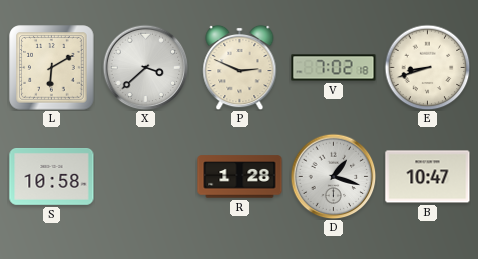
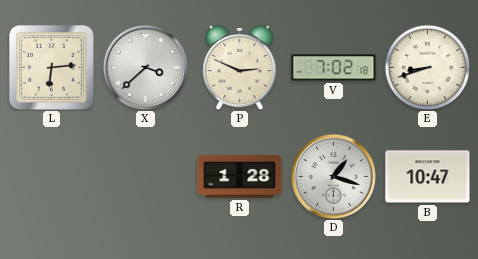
L: 6:10 -> 6:14
S: 10:58 -> none
